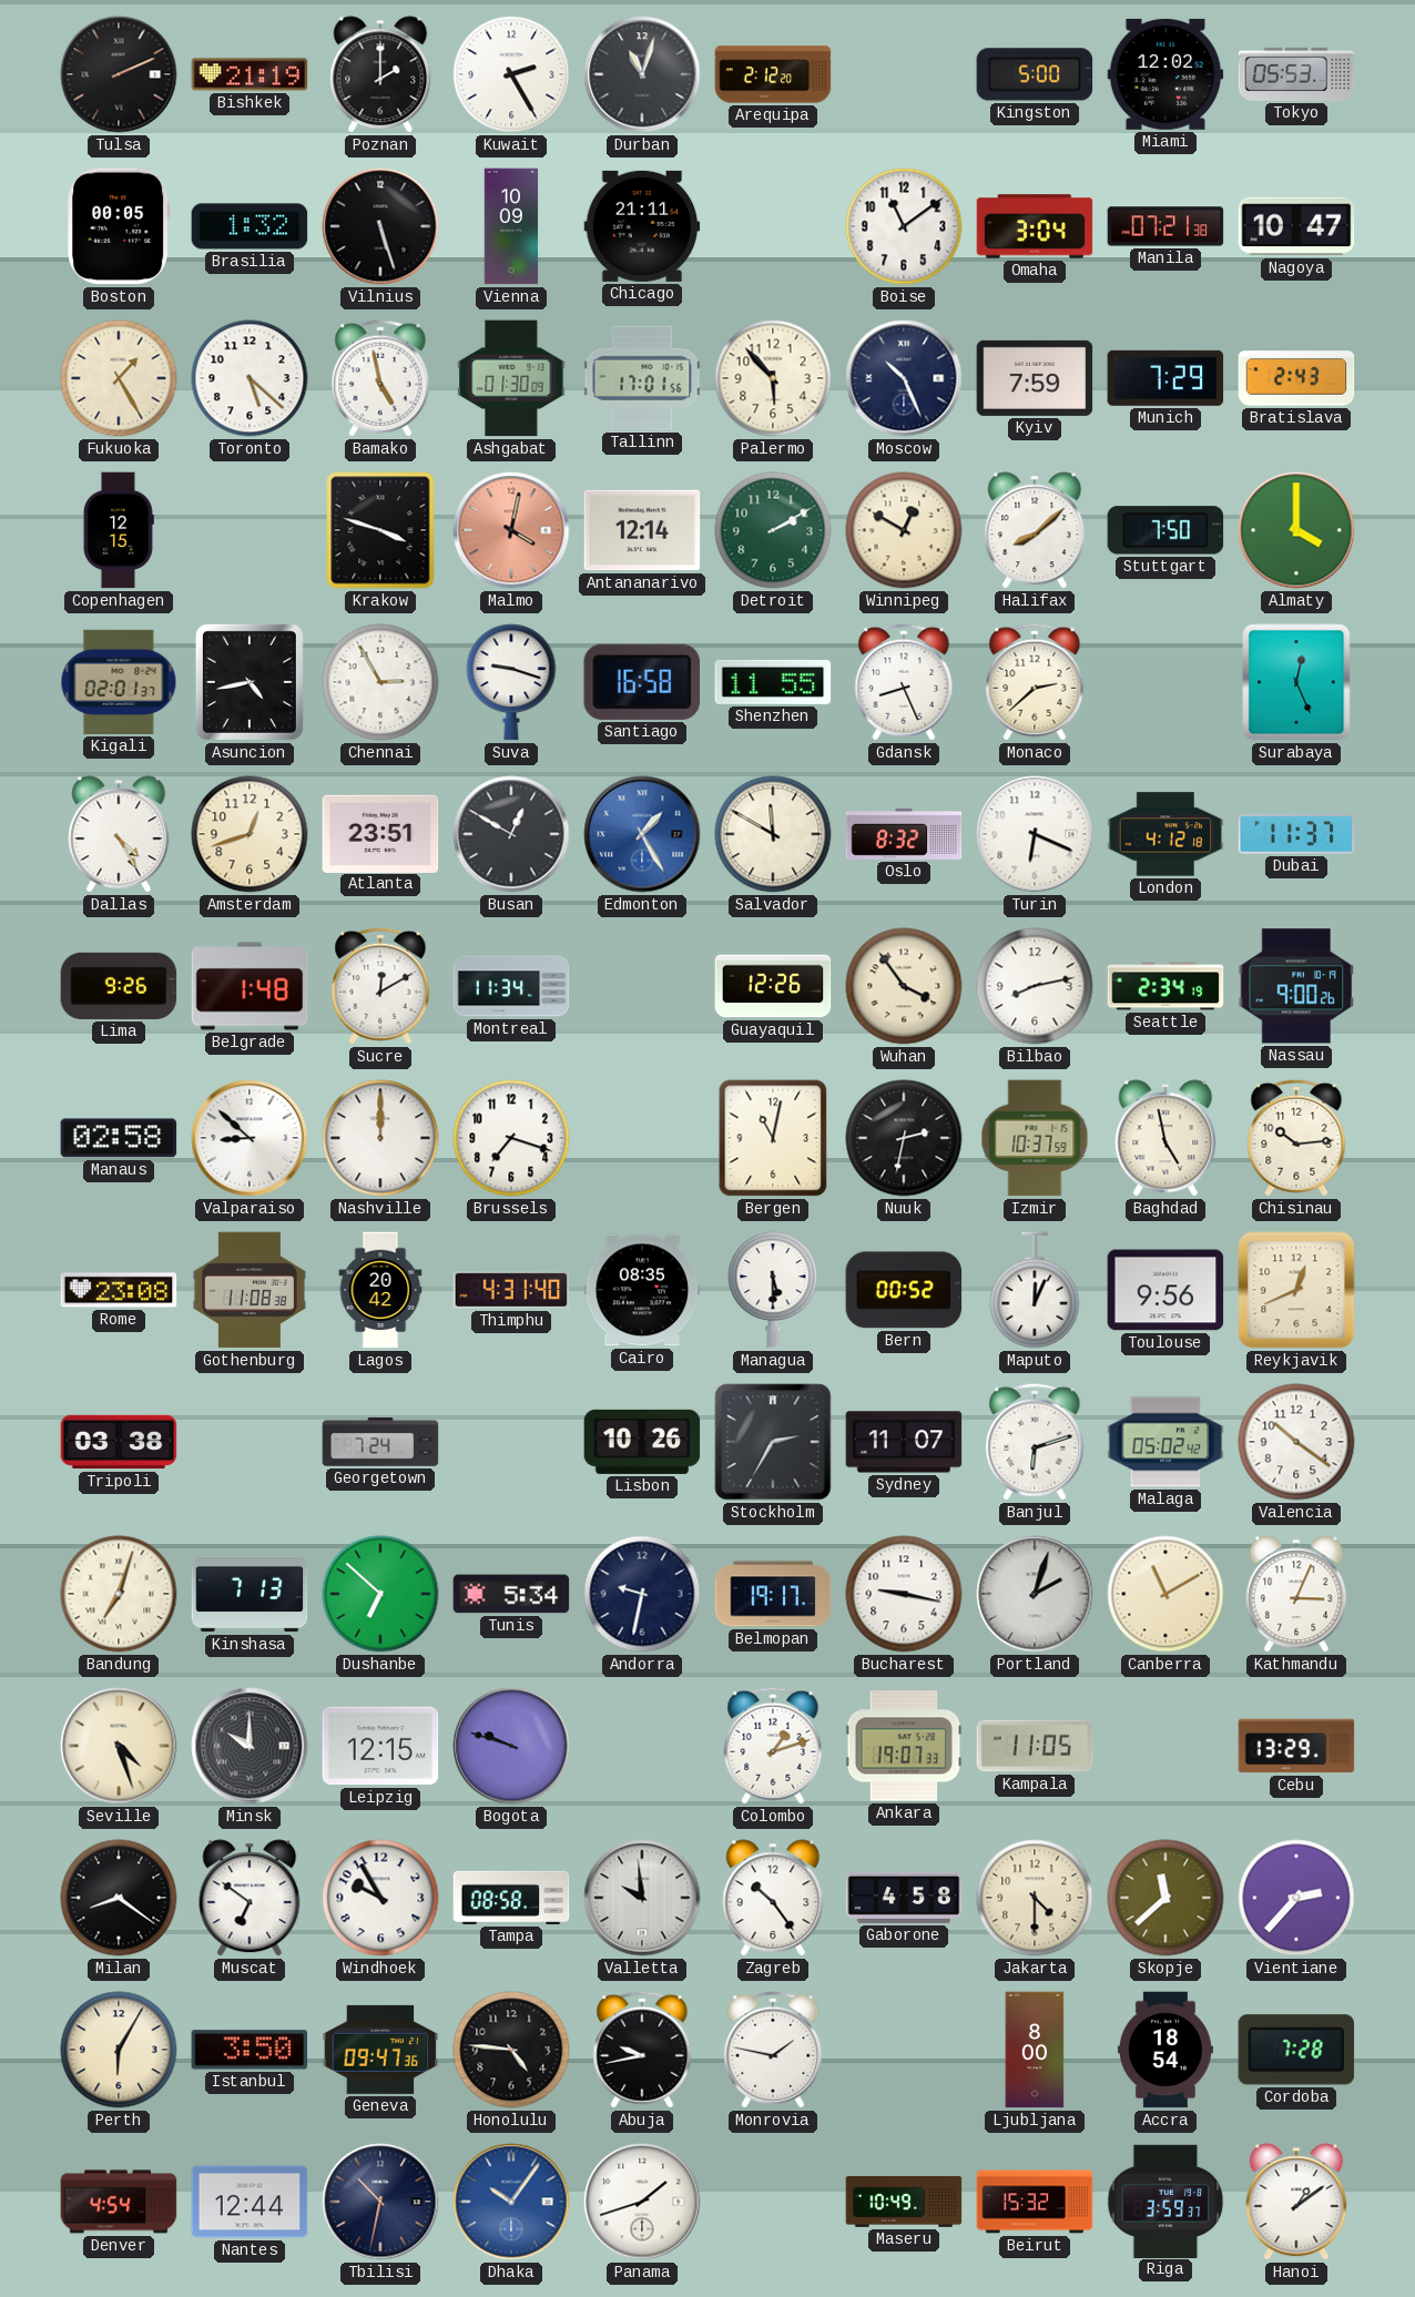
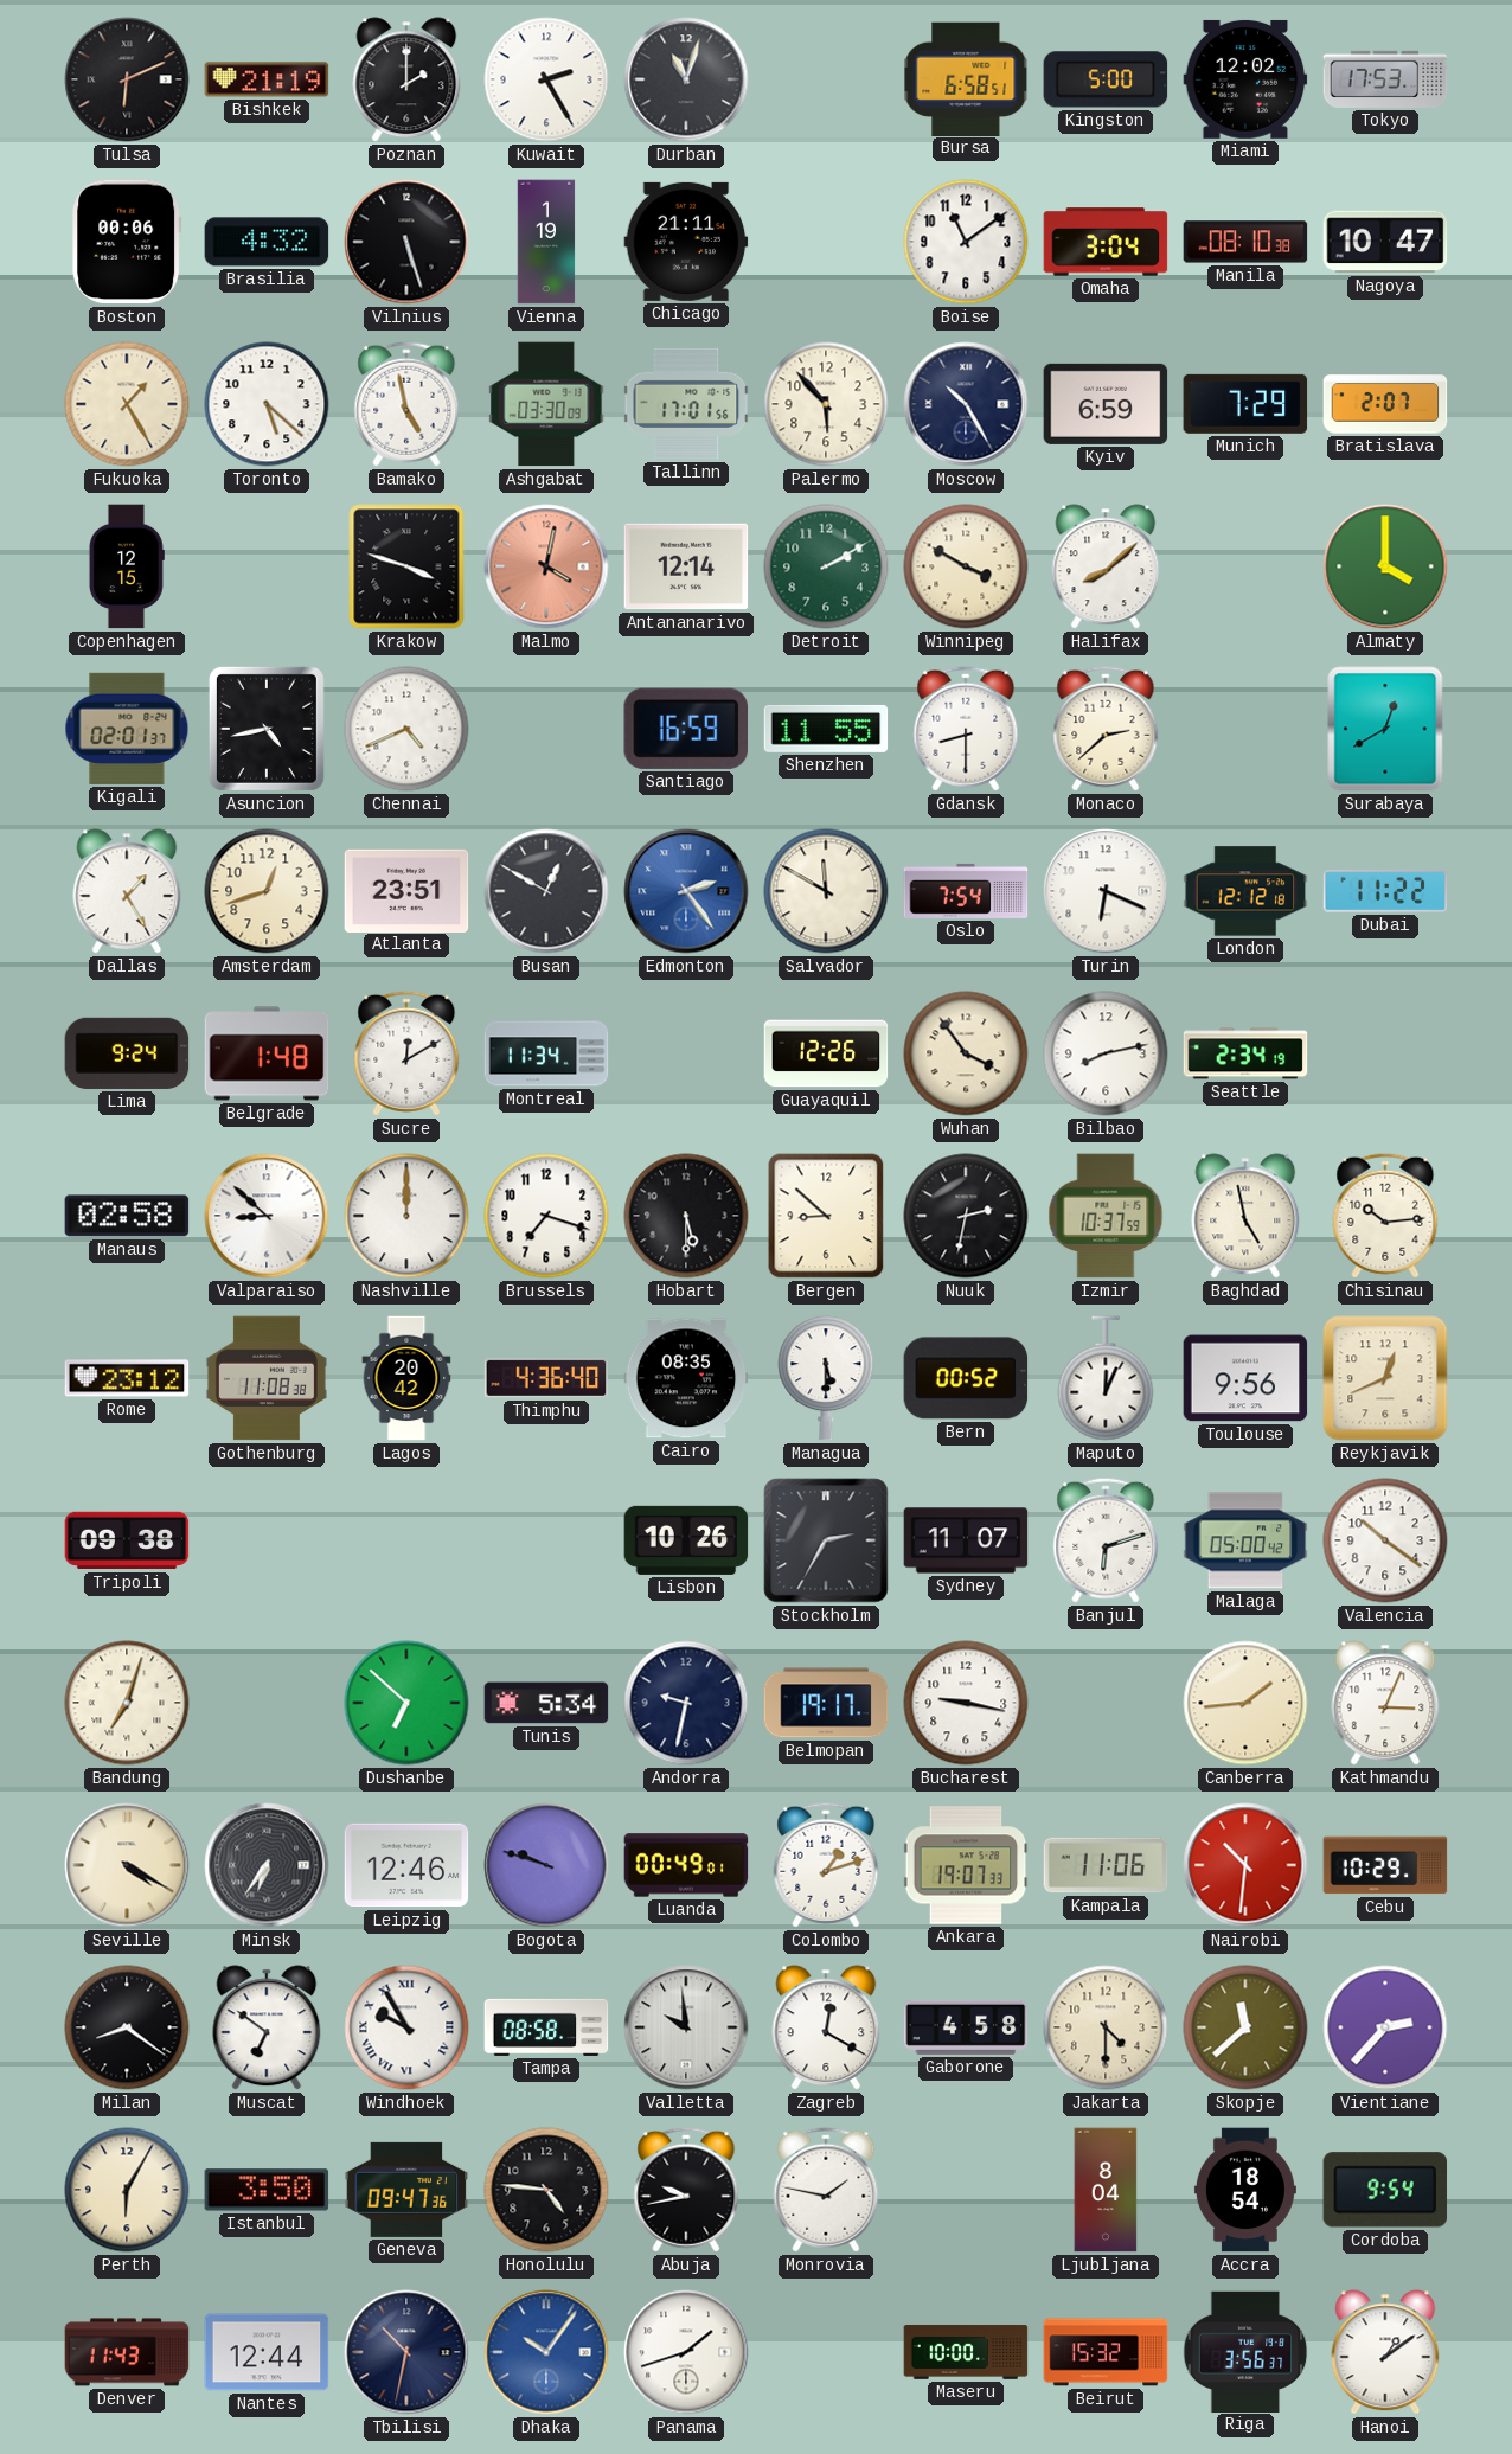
Tulsa: 2:11 -> 6:11
Arequipa: 2:12 -> none
Bursa: none -> 6:58
Tokyo: 05:53 -> 17:53
Boston: 00:05 -> 00:06
Brasilia: 1:32 -> 4:32
Vienna: 10:09 -> 1:19
Manila: 07:21 -> 08:10
Ashgabat: 01:30 -> 03:30
Moscow: 10:26 -> 10:25
Kyiv: 7:59 -> 6:59
Bratislava: 2:43 -> 2:07
Winnipeg: 12:50 -> 3:50
Stuttgart: 7:50 -> none
Chennai: 2:55 -> 4:41
Suva: 9:18 -> none
Santiago: 16:58 -> 16:59
Gdansk: 8:26 -> 8:30
Surabaya: 12:26 -> 12:40
Dallas: 4:25 -> 1:25
Edmonton: 1:25 -> 2:24
Oslo: 8:32 -> 7:54
London: 4:12 -> 12:12
Dubai: 11:37 -> 11:22
Lima: 9:26 -> 9:24
Nassau: 9:00 -> none
Hobart: none -> 5:30
Bergen: 11:02 -> 8:52
Rome: 23:08 -> 23:12
Thimphu: 4:31 -> 4:36
Tripoli: 03:38 -> 09:38
Georgetown: 7:24 -> none
Malaga: 05:02 -> 05:00
Kinshasa: 7:13 -> none
Portland: 2:03 -> none
Canberra: 11:10 -> 1:44
Seville: 4:27 -> 4:20
Minsk: 10:00 -> 6:36
Leipzig: 12:15 -> 12:46
Luanda: none -> 00:49
Kampala: 11:05 -> 11:06
Nairobi: none -> 10:31
Cebu: 13:29 -> 10:29
Windhoek numerals: Arabic -> Roman
Zagreb: 10:24 -> 12:20
Ljubljana: 8:00 -> 8:04
Cordoba: 7:28 -> 9:54
Denver: 4:54 -> 11:43
Maseru: 10:49 -> 10:00
Riga: 3:59 -> 3:56
